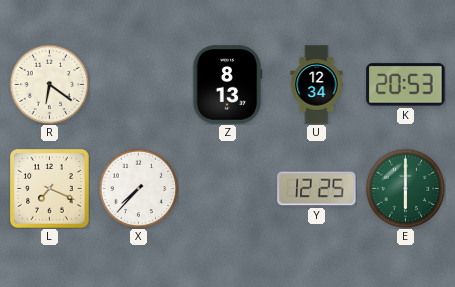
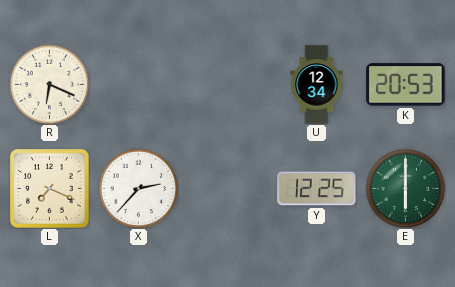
R: 6:21 -> 6:19
Z: 8:13 -> none
X: 7:37 -> 2:37
